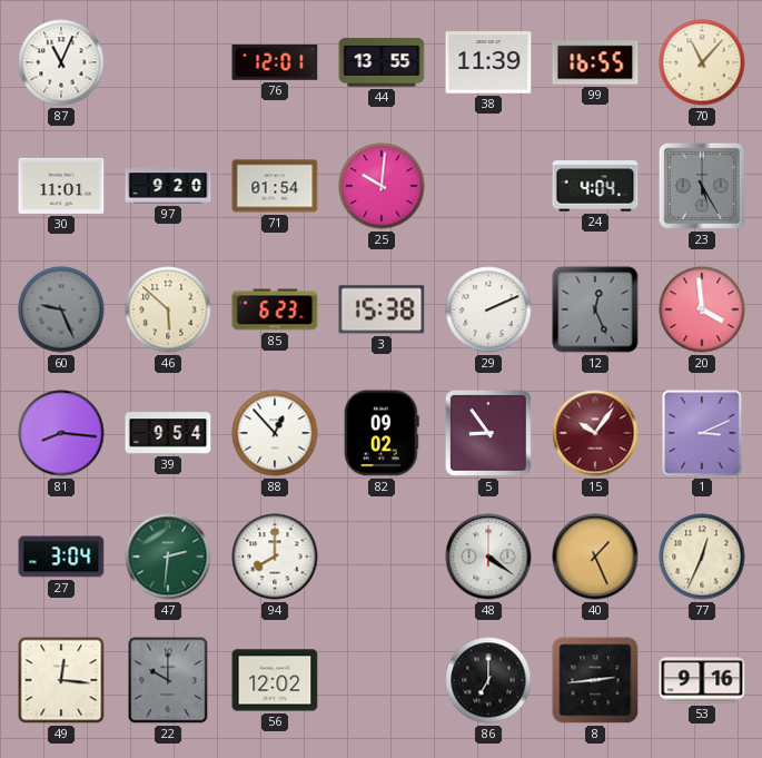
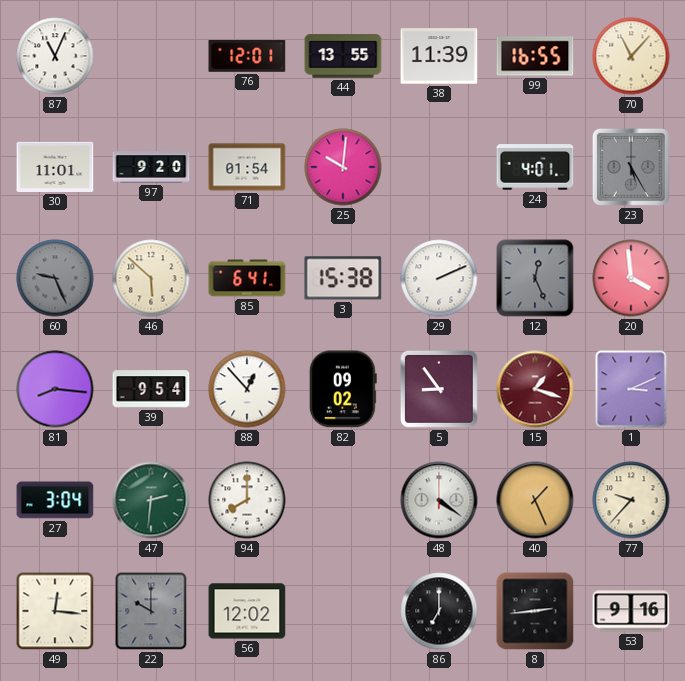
24: 4:04 -> 4:01
85: 6:23 -> 6:41
15: 10:06 -> 1:18
77: 12:34 -> 9:37
